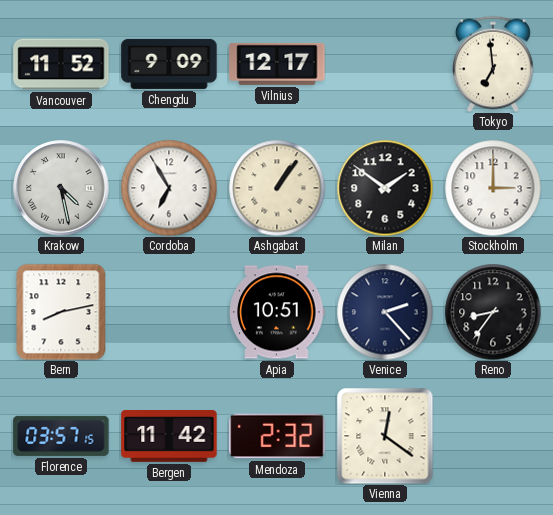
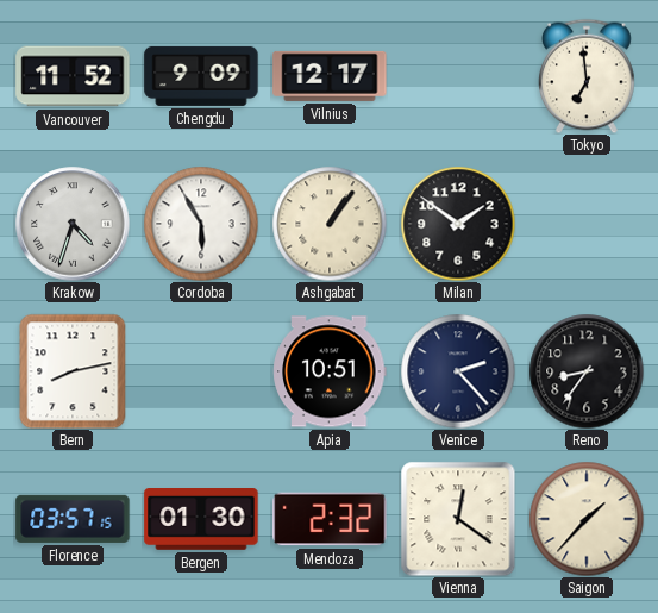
Krakow: 4:28 -> 4:33
Cordoba: 6:55 -> 5:55
Stockholm: 3:00 -> none
Bergen: 11:42 -> 01:30
Saigon: none -> 1:37
